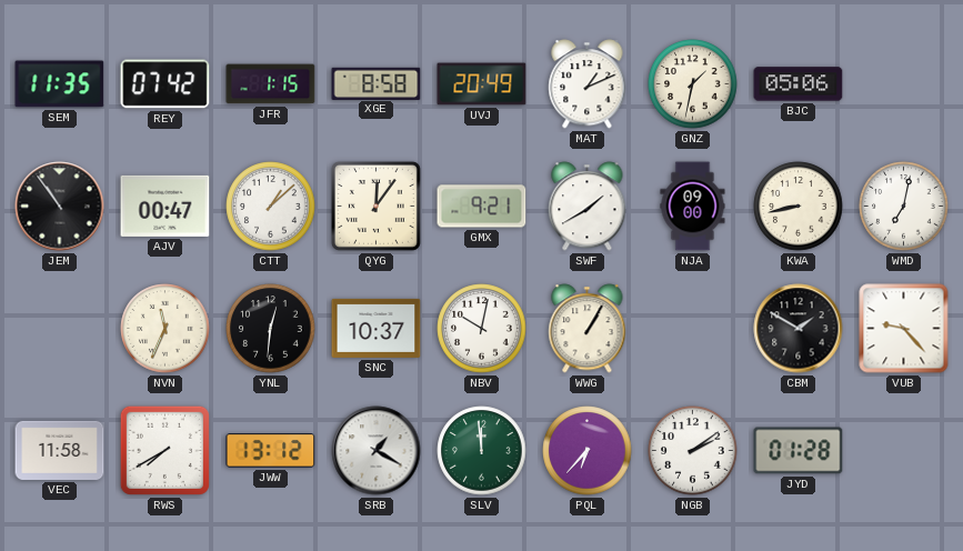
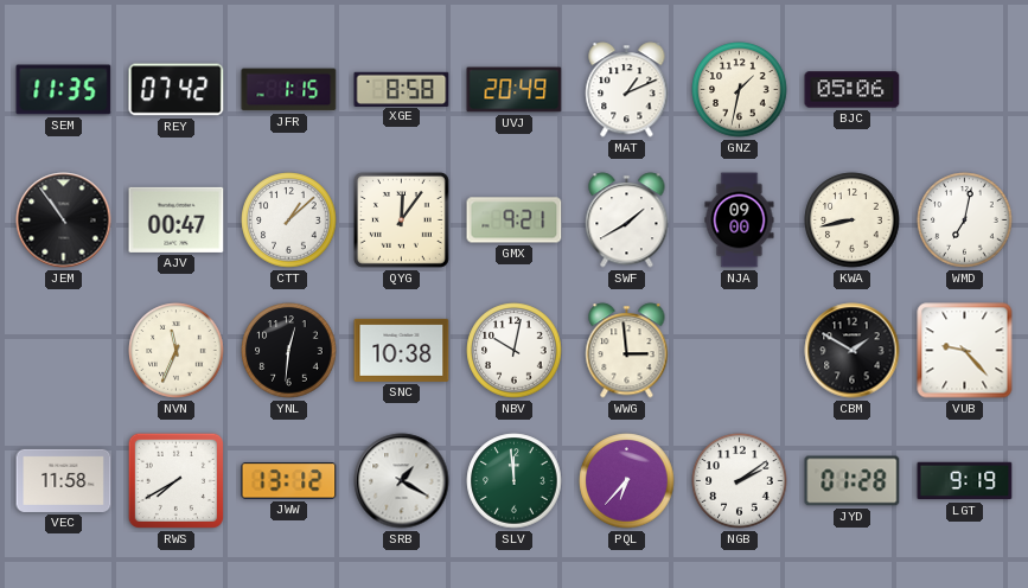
SNC: 10:37 -> 10:38
WWG: 1:05 -> 2:59
LGT: none -> 9:19
